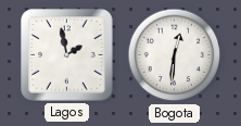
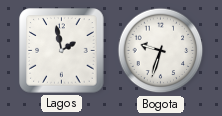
Bogota: 12:31 -> 9:33
